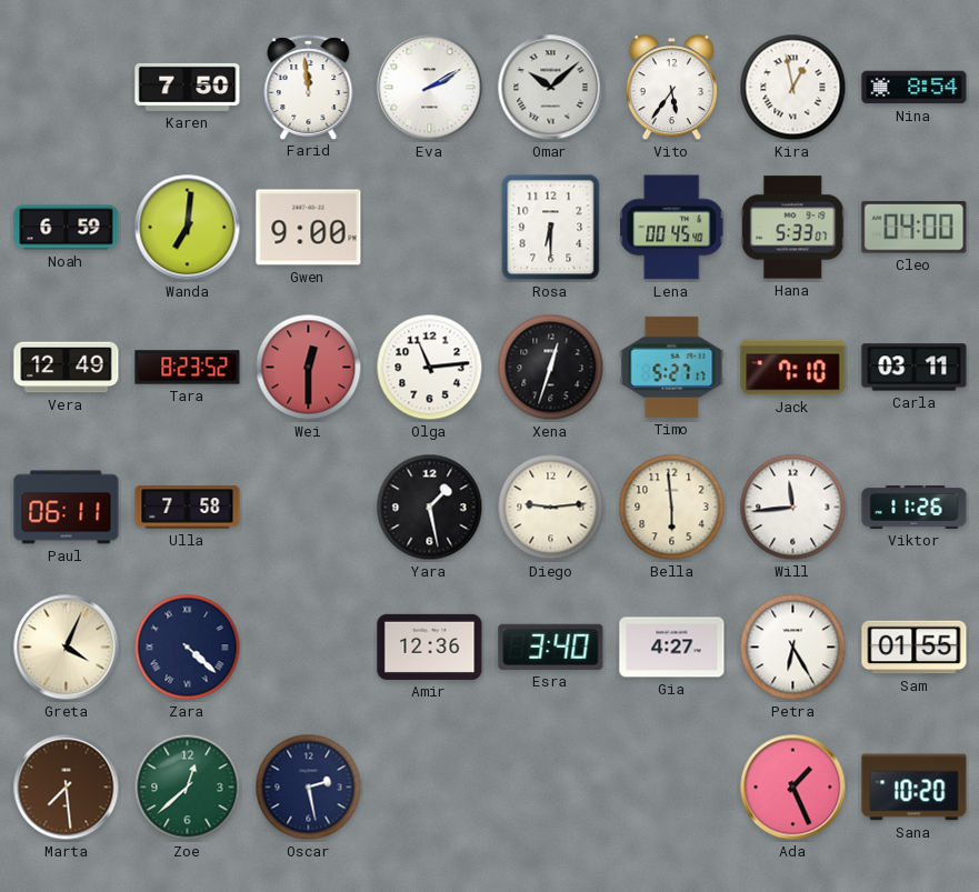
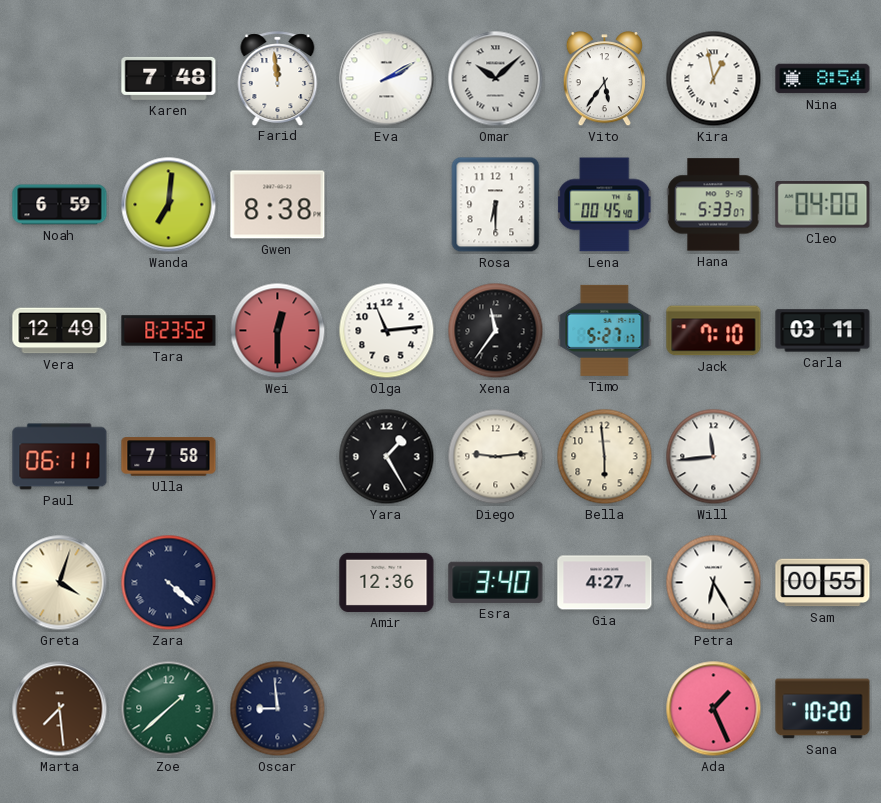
Karen: 7:50 -> 7:48
Gwen: 9:00 -> 8:38
Xena: 12:33 -> 11:36
Yara: 1:28 -> 1:25
Viktor: 11:26 -> none
Greta: 4:04 -> 4:03
Sam: 01:55 -> 00:55
Zoe: 12:38 -> 1:38
Oscar: 2:28 -> 8:59
